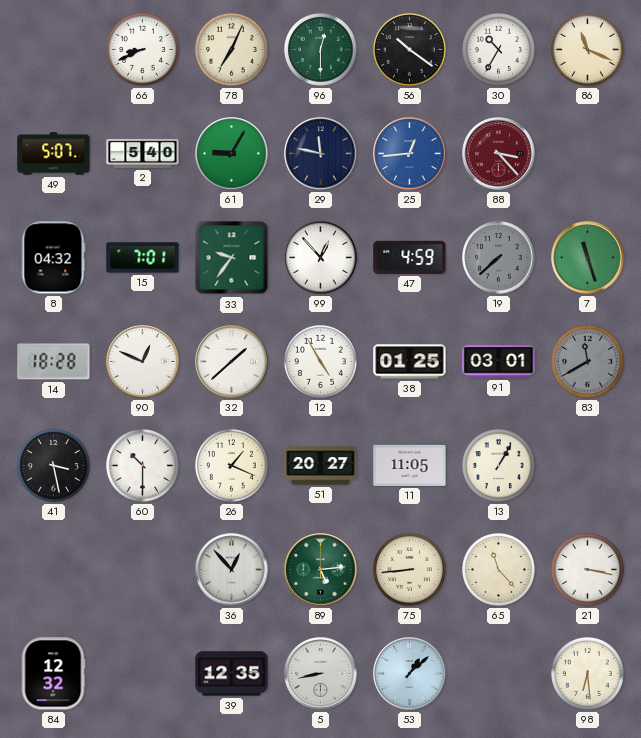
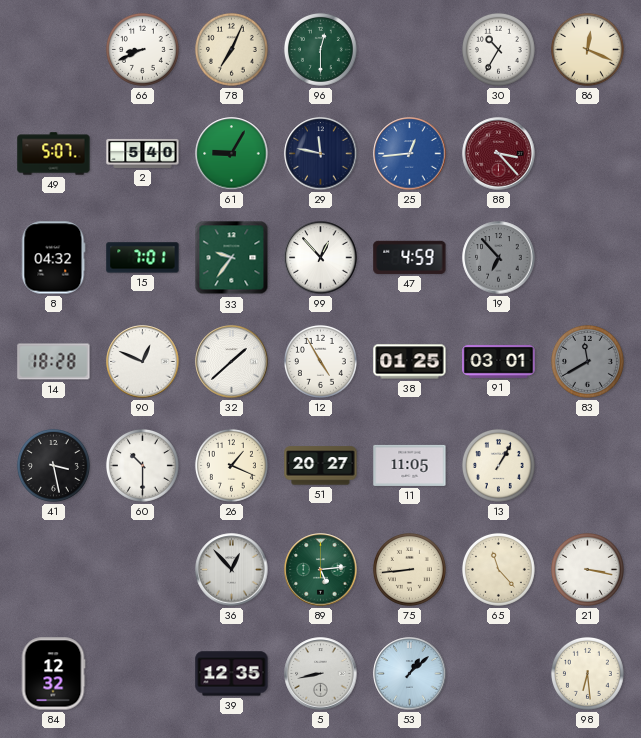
56: 10:21 -> none
86: 11:19 -> 12:19
19: 7:38 -> 6:53
7: 11:27 -> none
